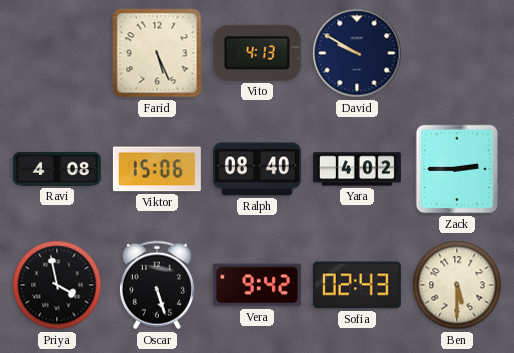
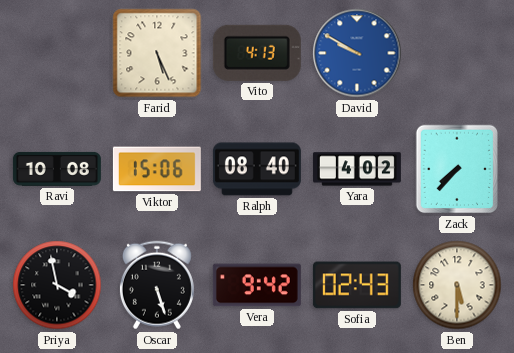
David dial: navy -> blue
Ravi: 4:08 -> 10:08
Zack: 2:45 -> 7:37
